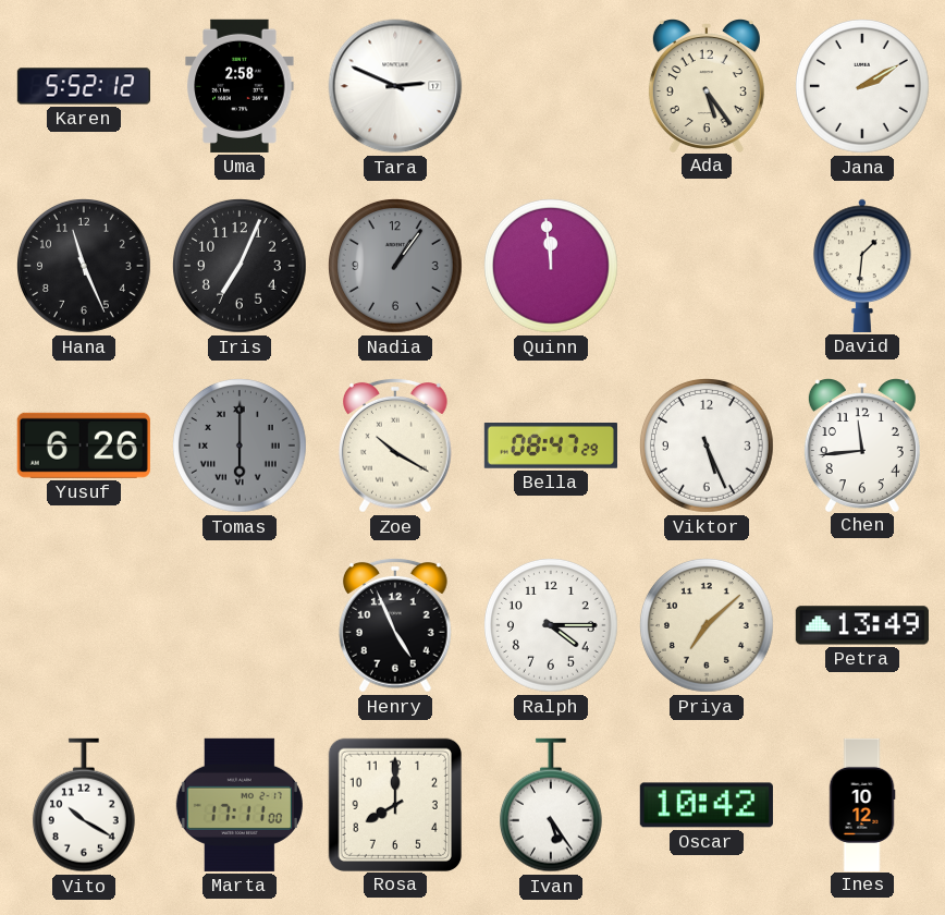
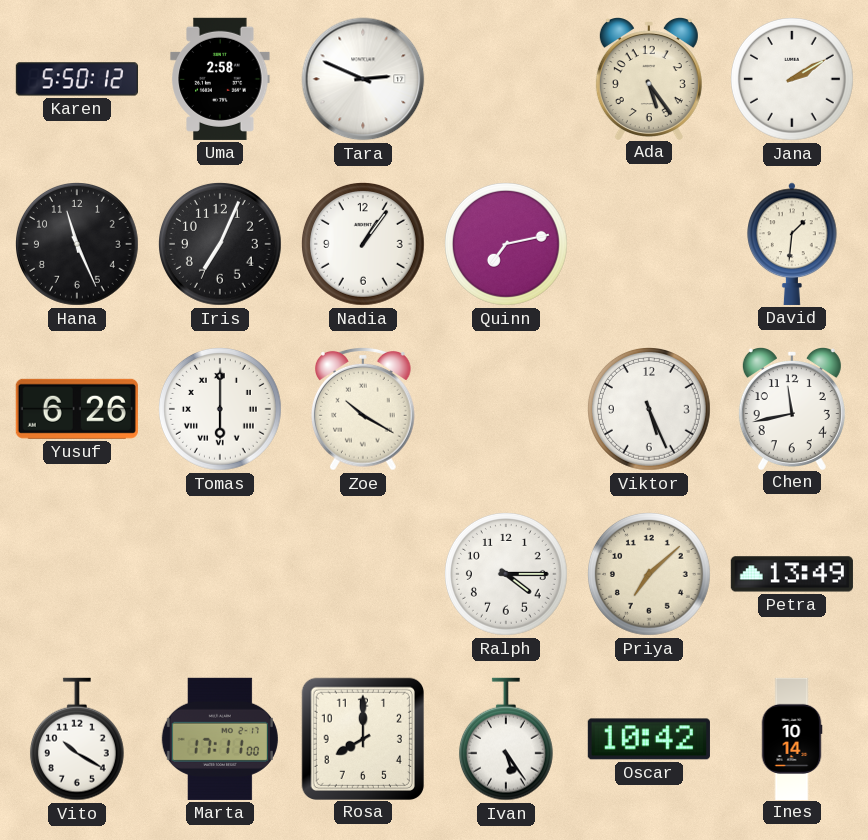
Karen: 5:52 -> 5:50
Nadia dial: grey -> white
Quinn: 11:59 -> 7:13
Tomas dial: grey -> white
Bella: 08:47 -> none
Chen: 11:44 -> 11:43
Henry: 4:56 -> none
Ines: 10:12 -> 10:14
